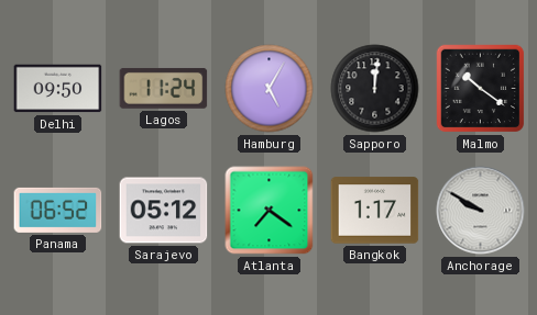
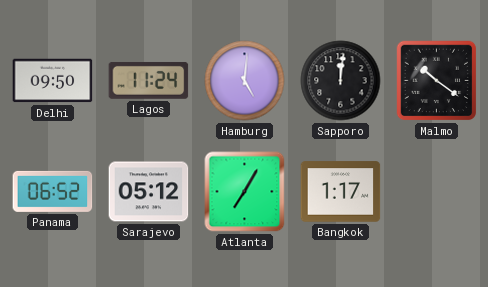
Hamburg: 5:05 -> 5:01
Atlanta: 7:21 -> 7:05
Anchorage: 9:50 -> none
